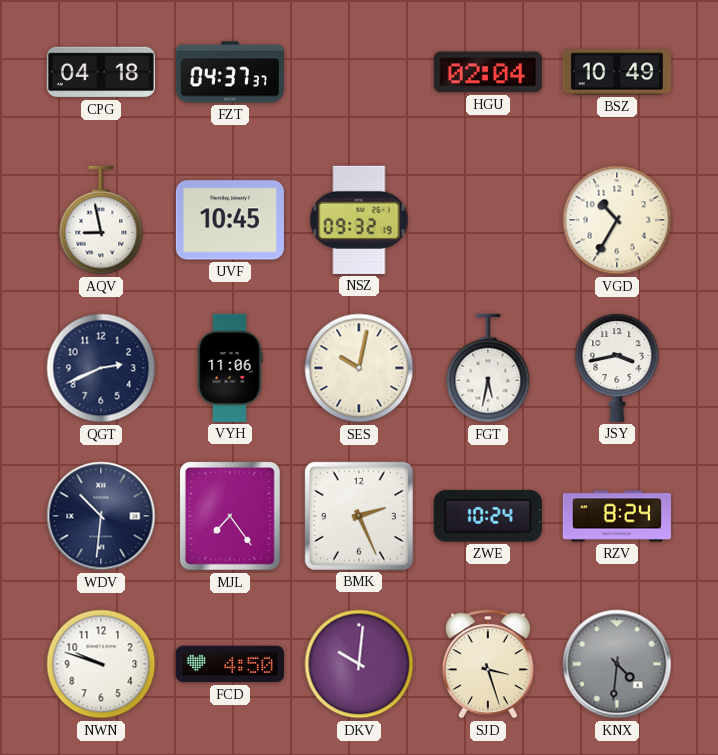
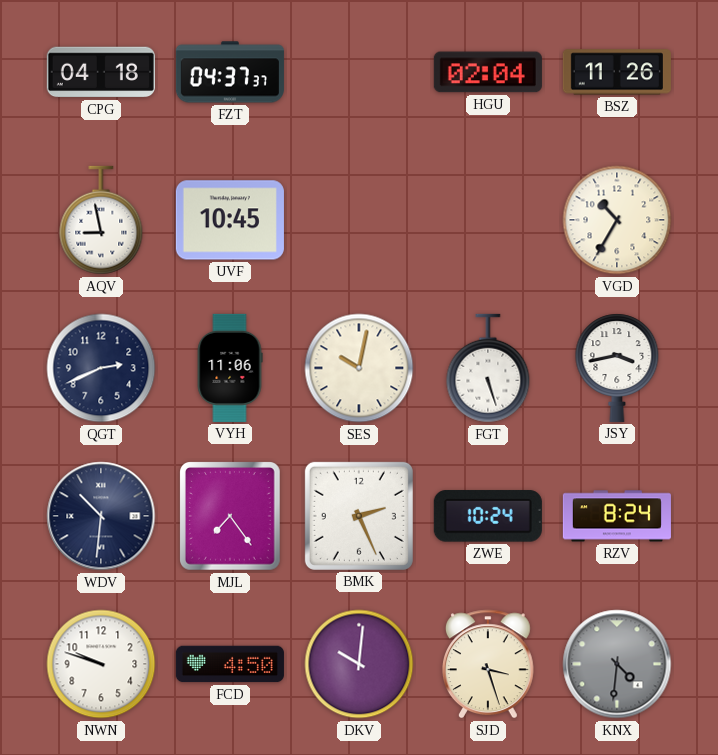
BSZ: 10:49 -> 11:26
NSZ: 09:32 -> none
FGT: 5:32 -> 5:27
